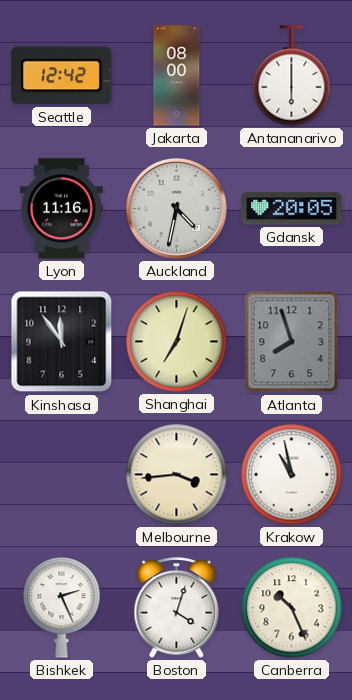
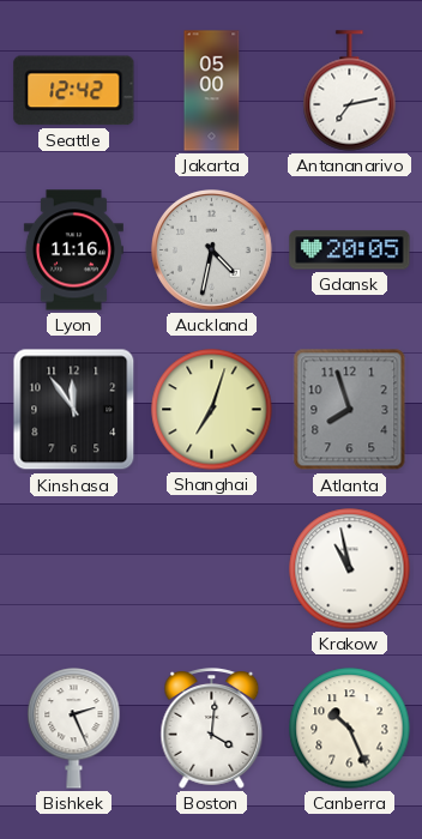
Jakarta: 08:00 -> 05:00
Antananarivo: 6:00 -> 7:13
Melbourne: 3:44 -> none
Boston: 4:03 -> 4:01
